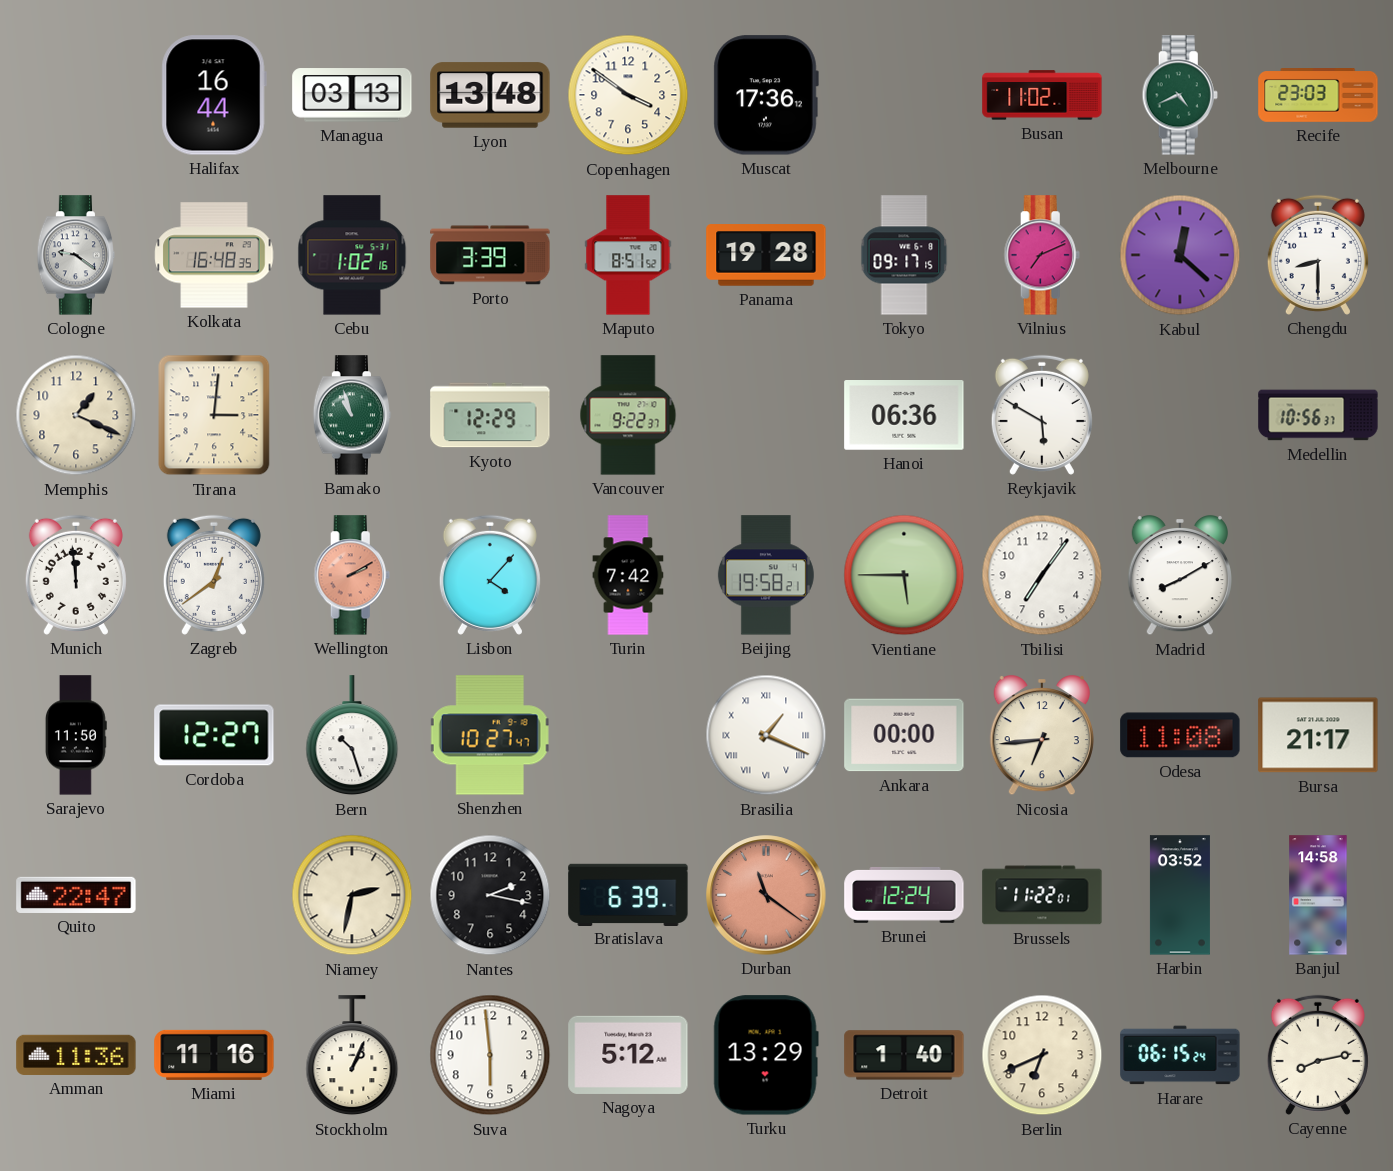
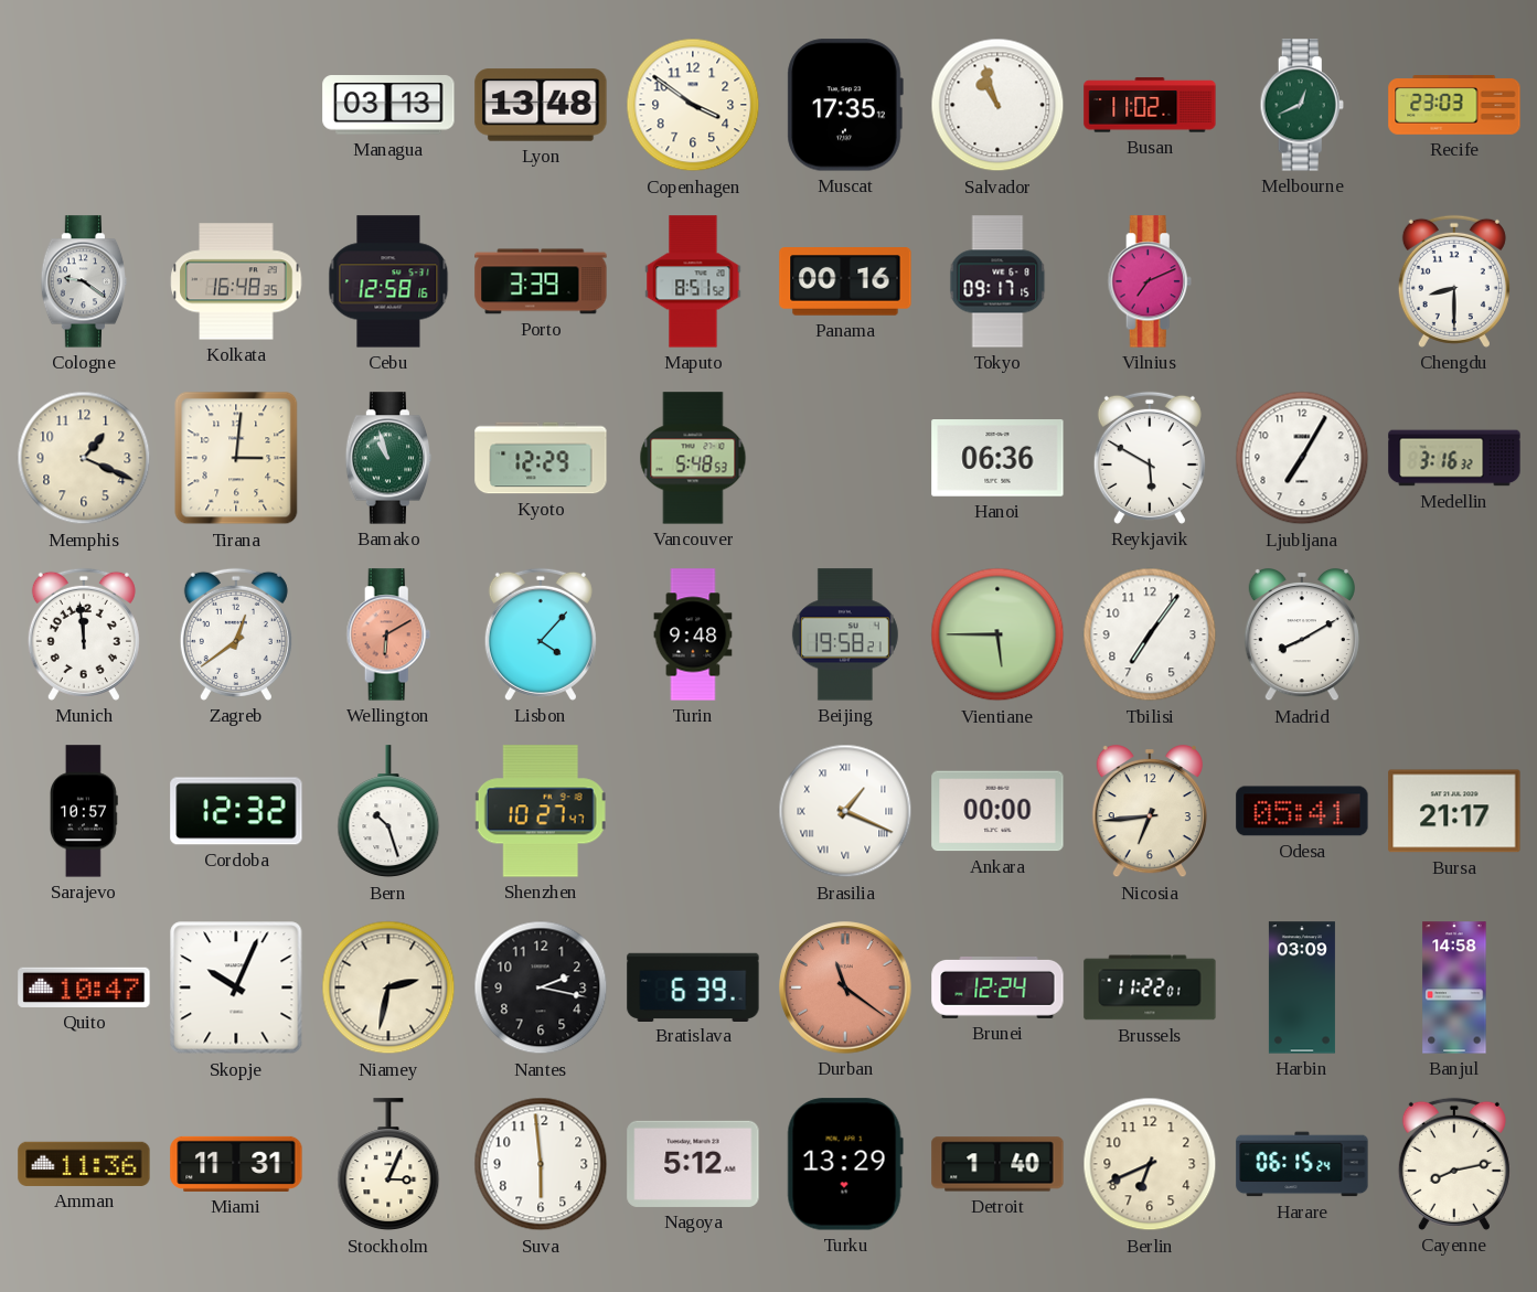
Halifax: 16:44 -> none
Muscat: 17:36 -> 17:35
Salvador: none -> 10:57
Melbourne: 4:41 -> 12:41
Cebu: 1:02 -> 12:58
Panama: 19:28 -> 00:16
Kabul: 12:22 -> none
Vancouver: 9:22 -> 5:48
Ljubljana: none -> 7:05
Medellin: 10:56 -> 3:16
Wellington: 2:10 -> 6:10
Turin: 7:42 -> 9:48
Sarajevo: 11:50 -> 10:57
Cordoba: 12:27 -> 12:32
Odesa: 11:08 -> 05:41
Quito: 22:47 -> 10:47
Skopje: none -> 10:04
Harbin: 03:52 -> 03:09
Miami: 11:16 -> 11:31
Stockholm: 1:04 -> 3:04
